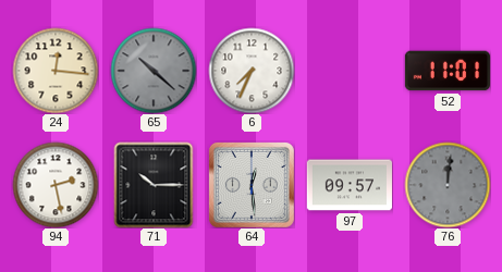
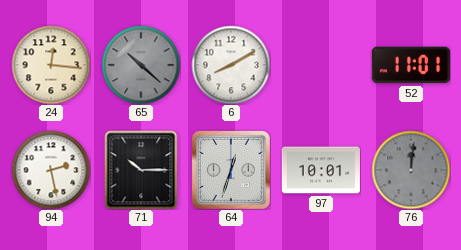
6: 7:34 -> 8:10
64: 12:29 -> 12:33
97: 09:57 -> 10:01
